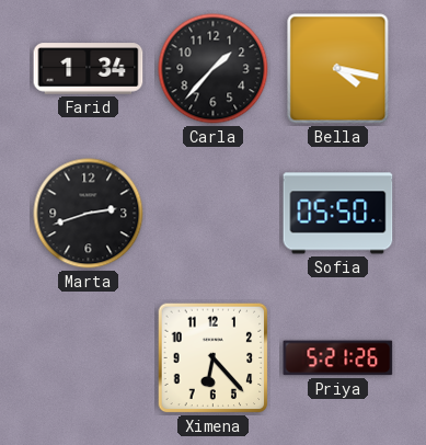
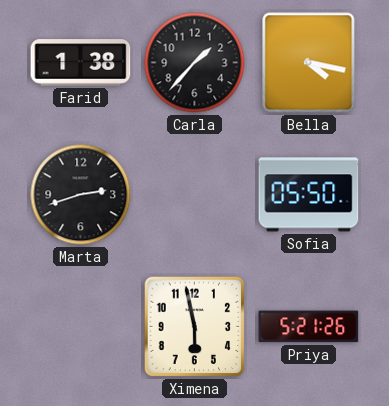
Farid: 1:34 -> 1:38
Ximena: 6:23 -> 5:58
